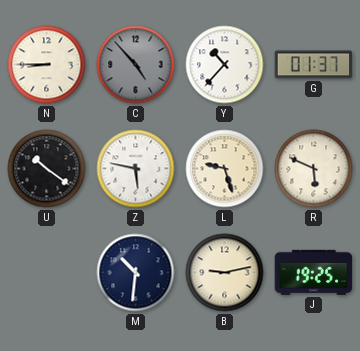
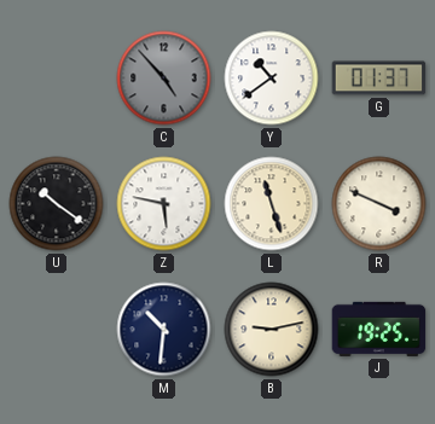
N: 8:45 -> none
Y: 10:37 -> 10:39
L: 9:27 -> 11:27
R: 5:49 -> 3:49
